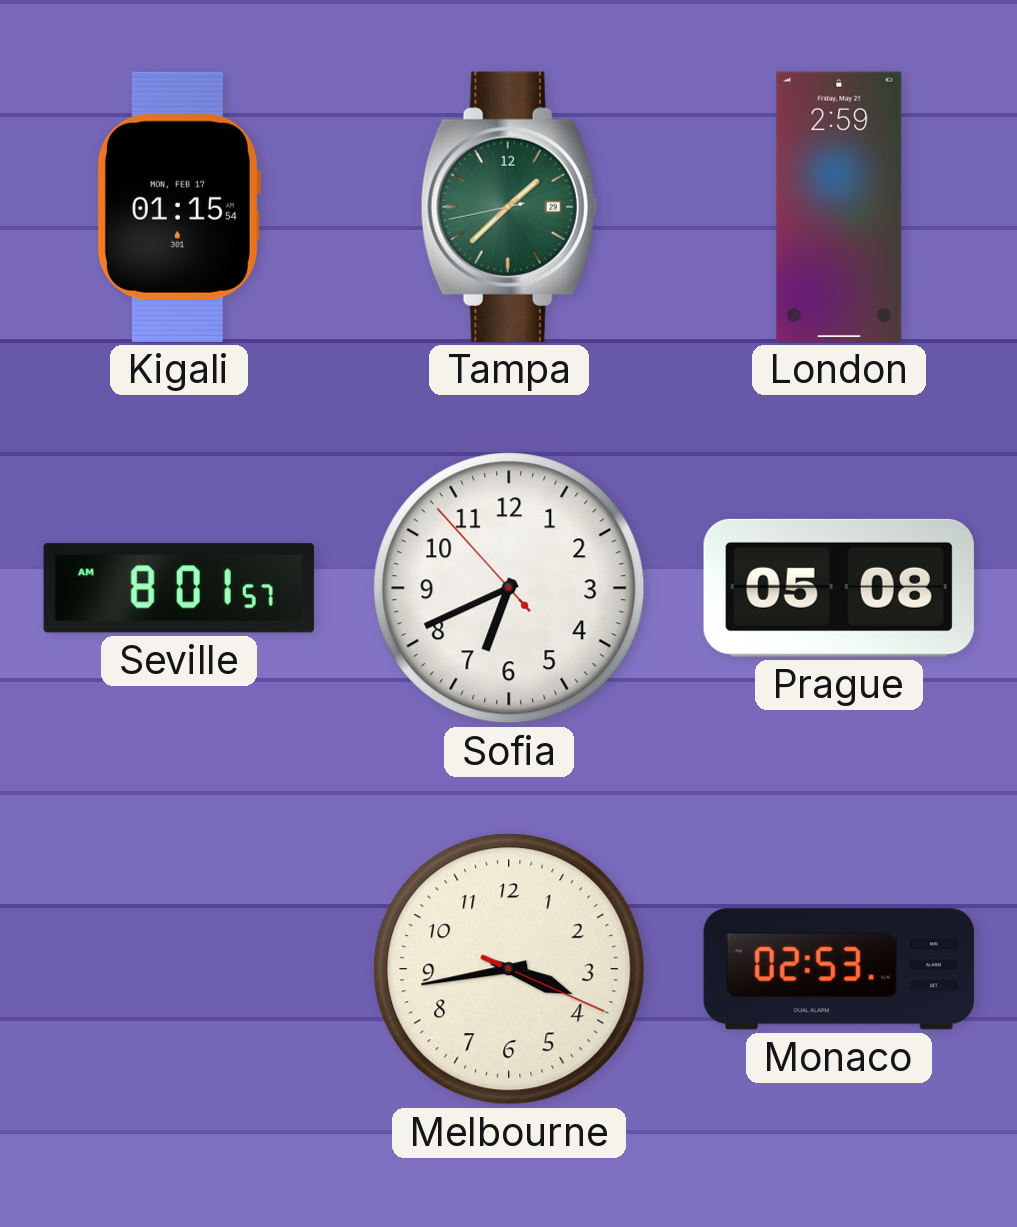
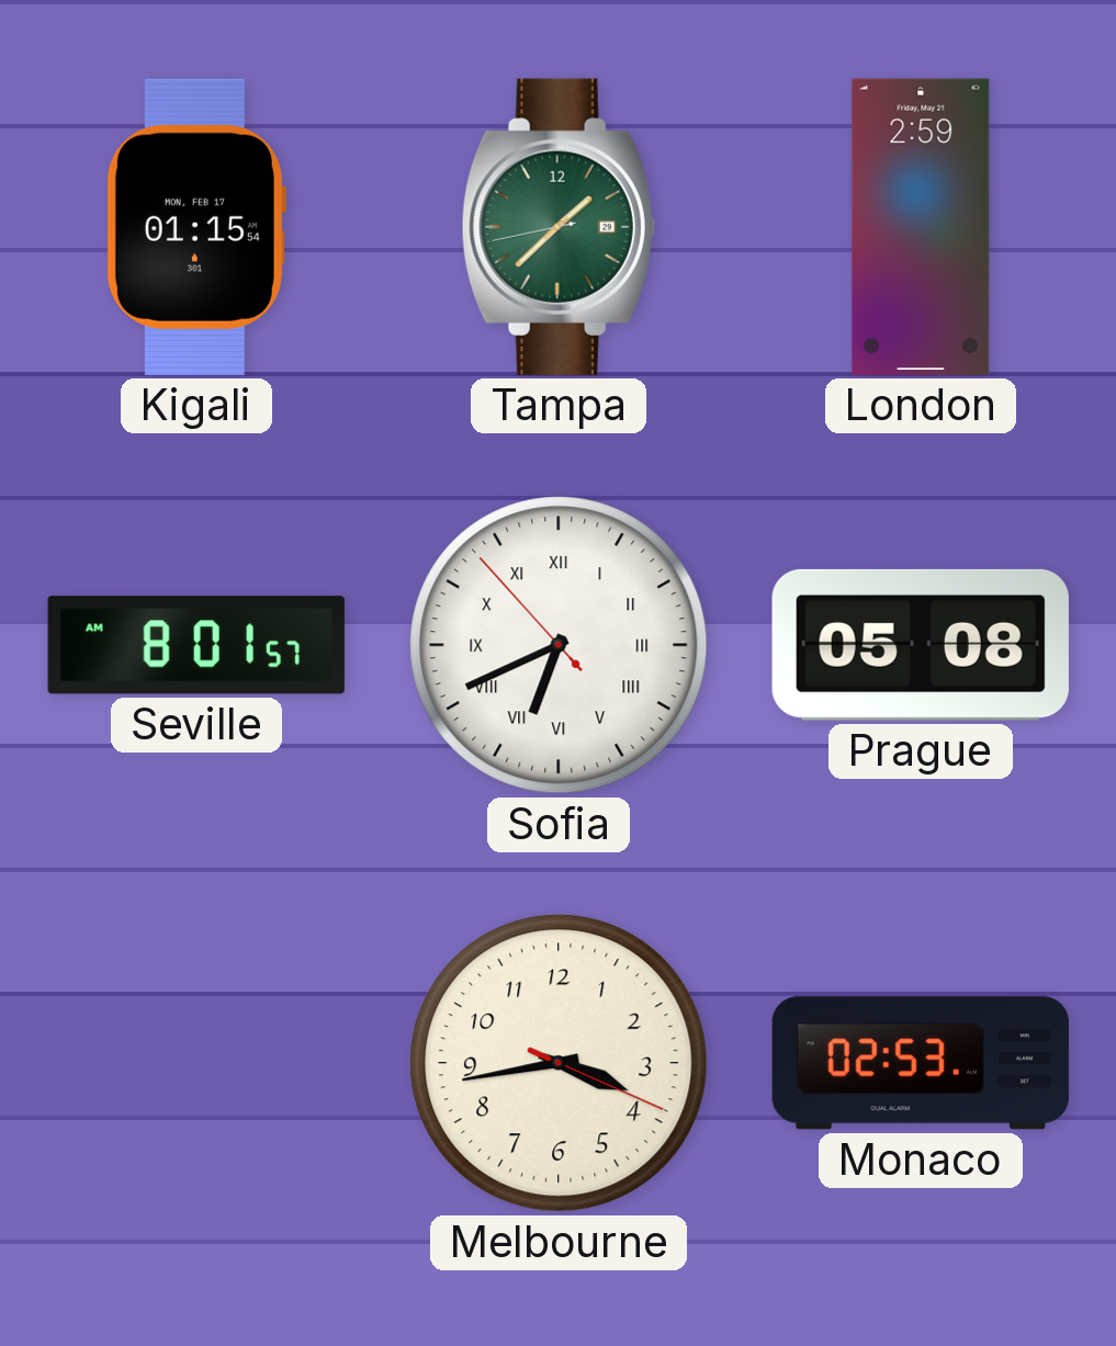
Sofia numerals: Arabic -> Roman
